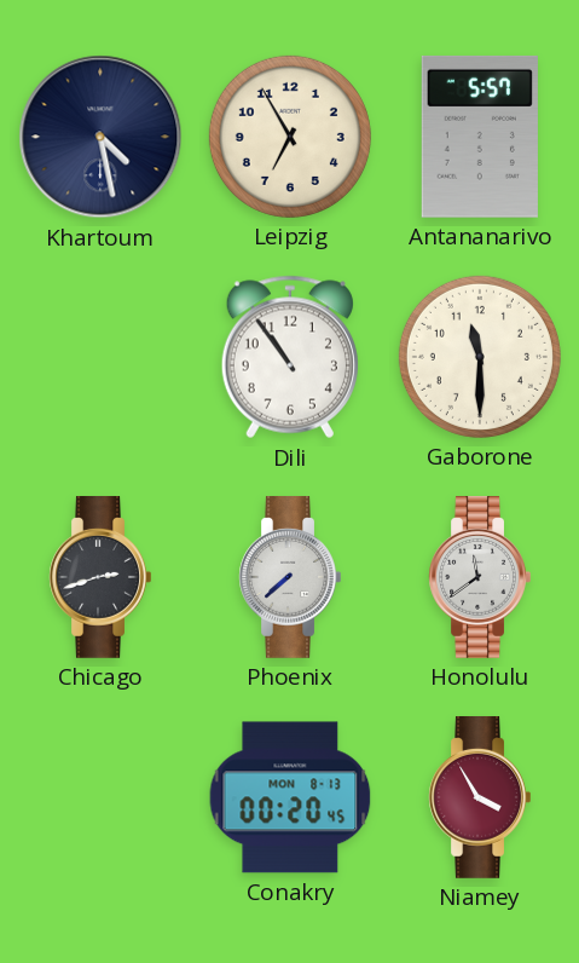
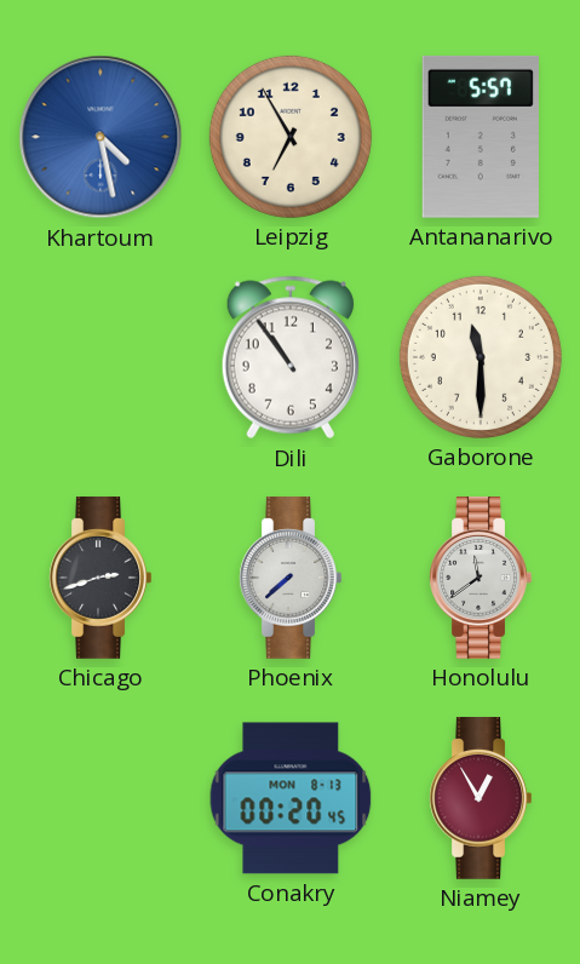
Khartoum dial: navy -> blue
Niamey: 3:55 -> 12:55
